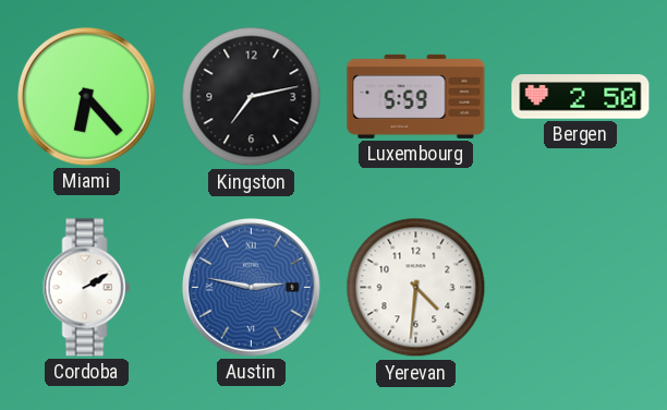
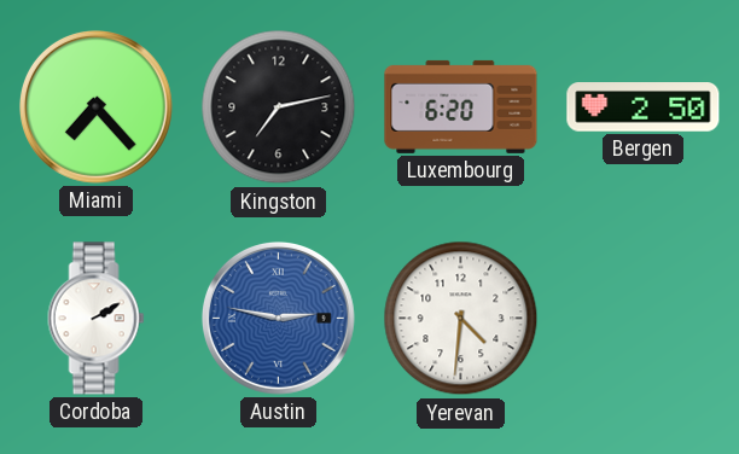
Miami: 6:23 -> 7:23
Luxembourg: 5:59 -> 6:20
